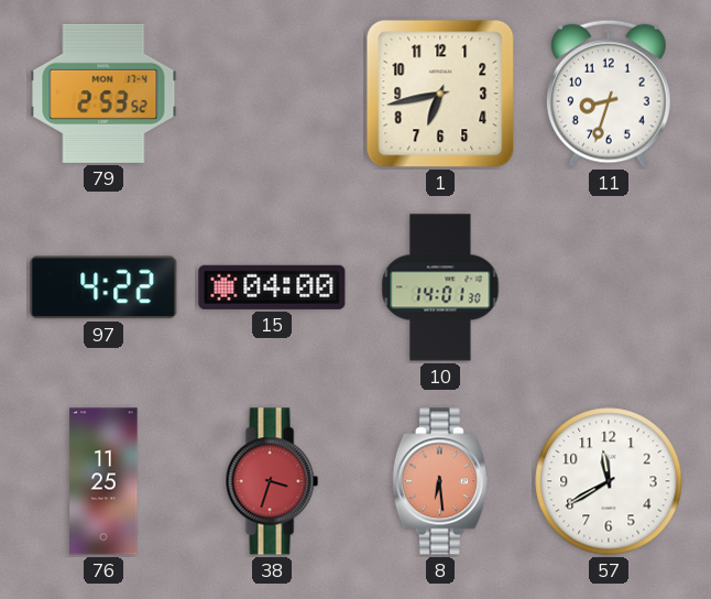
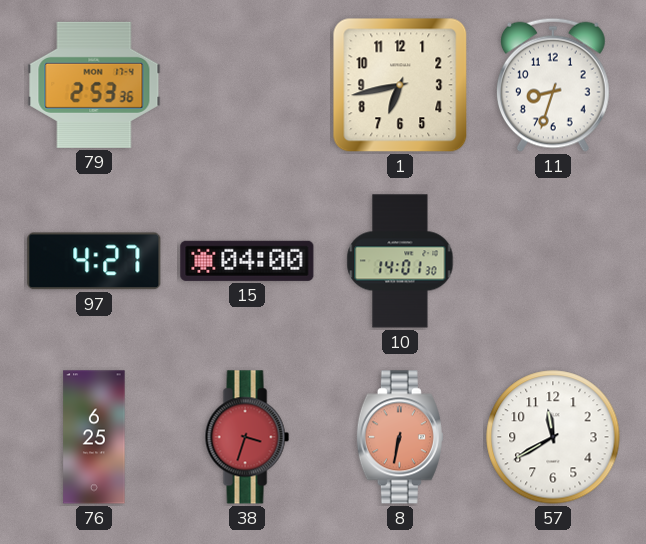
79: 2:53:52 -> 2:53:36
97: 4:22 -> 4:27
76: 11:25 -> 6:25
8: 6:29 -> 6:32
